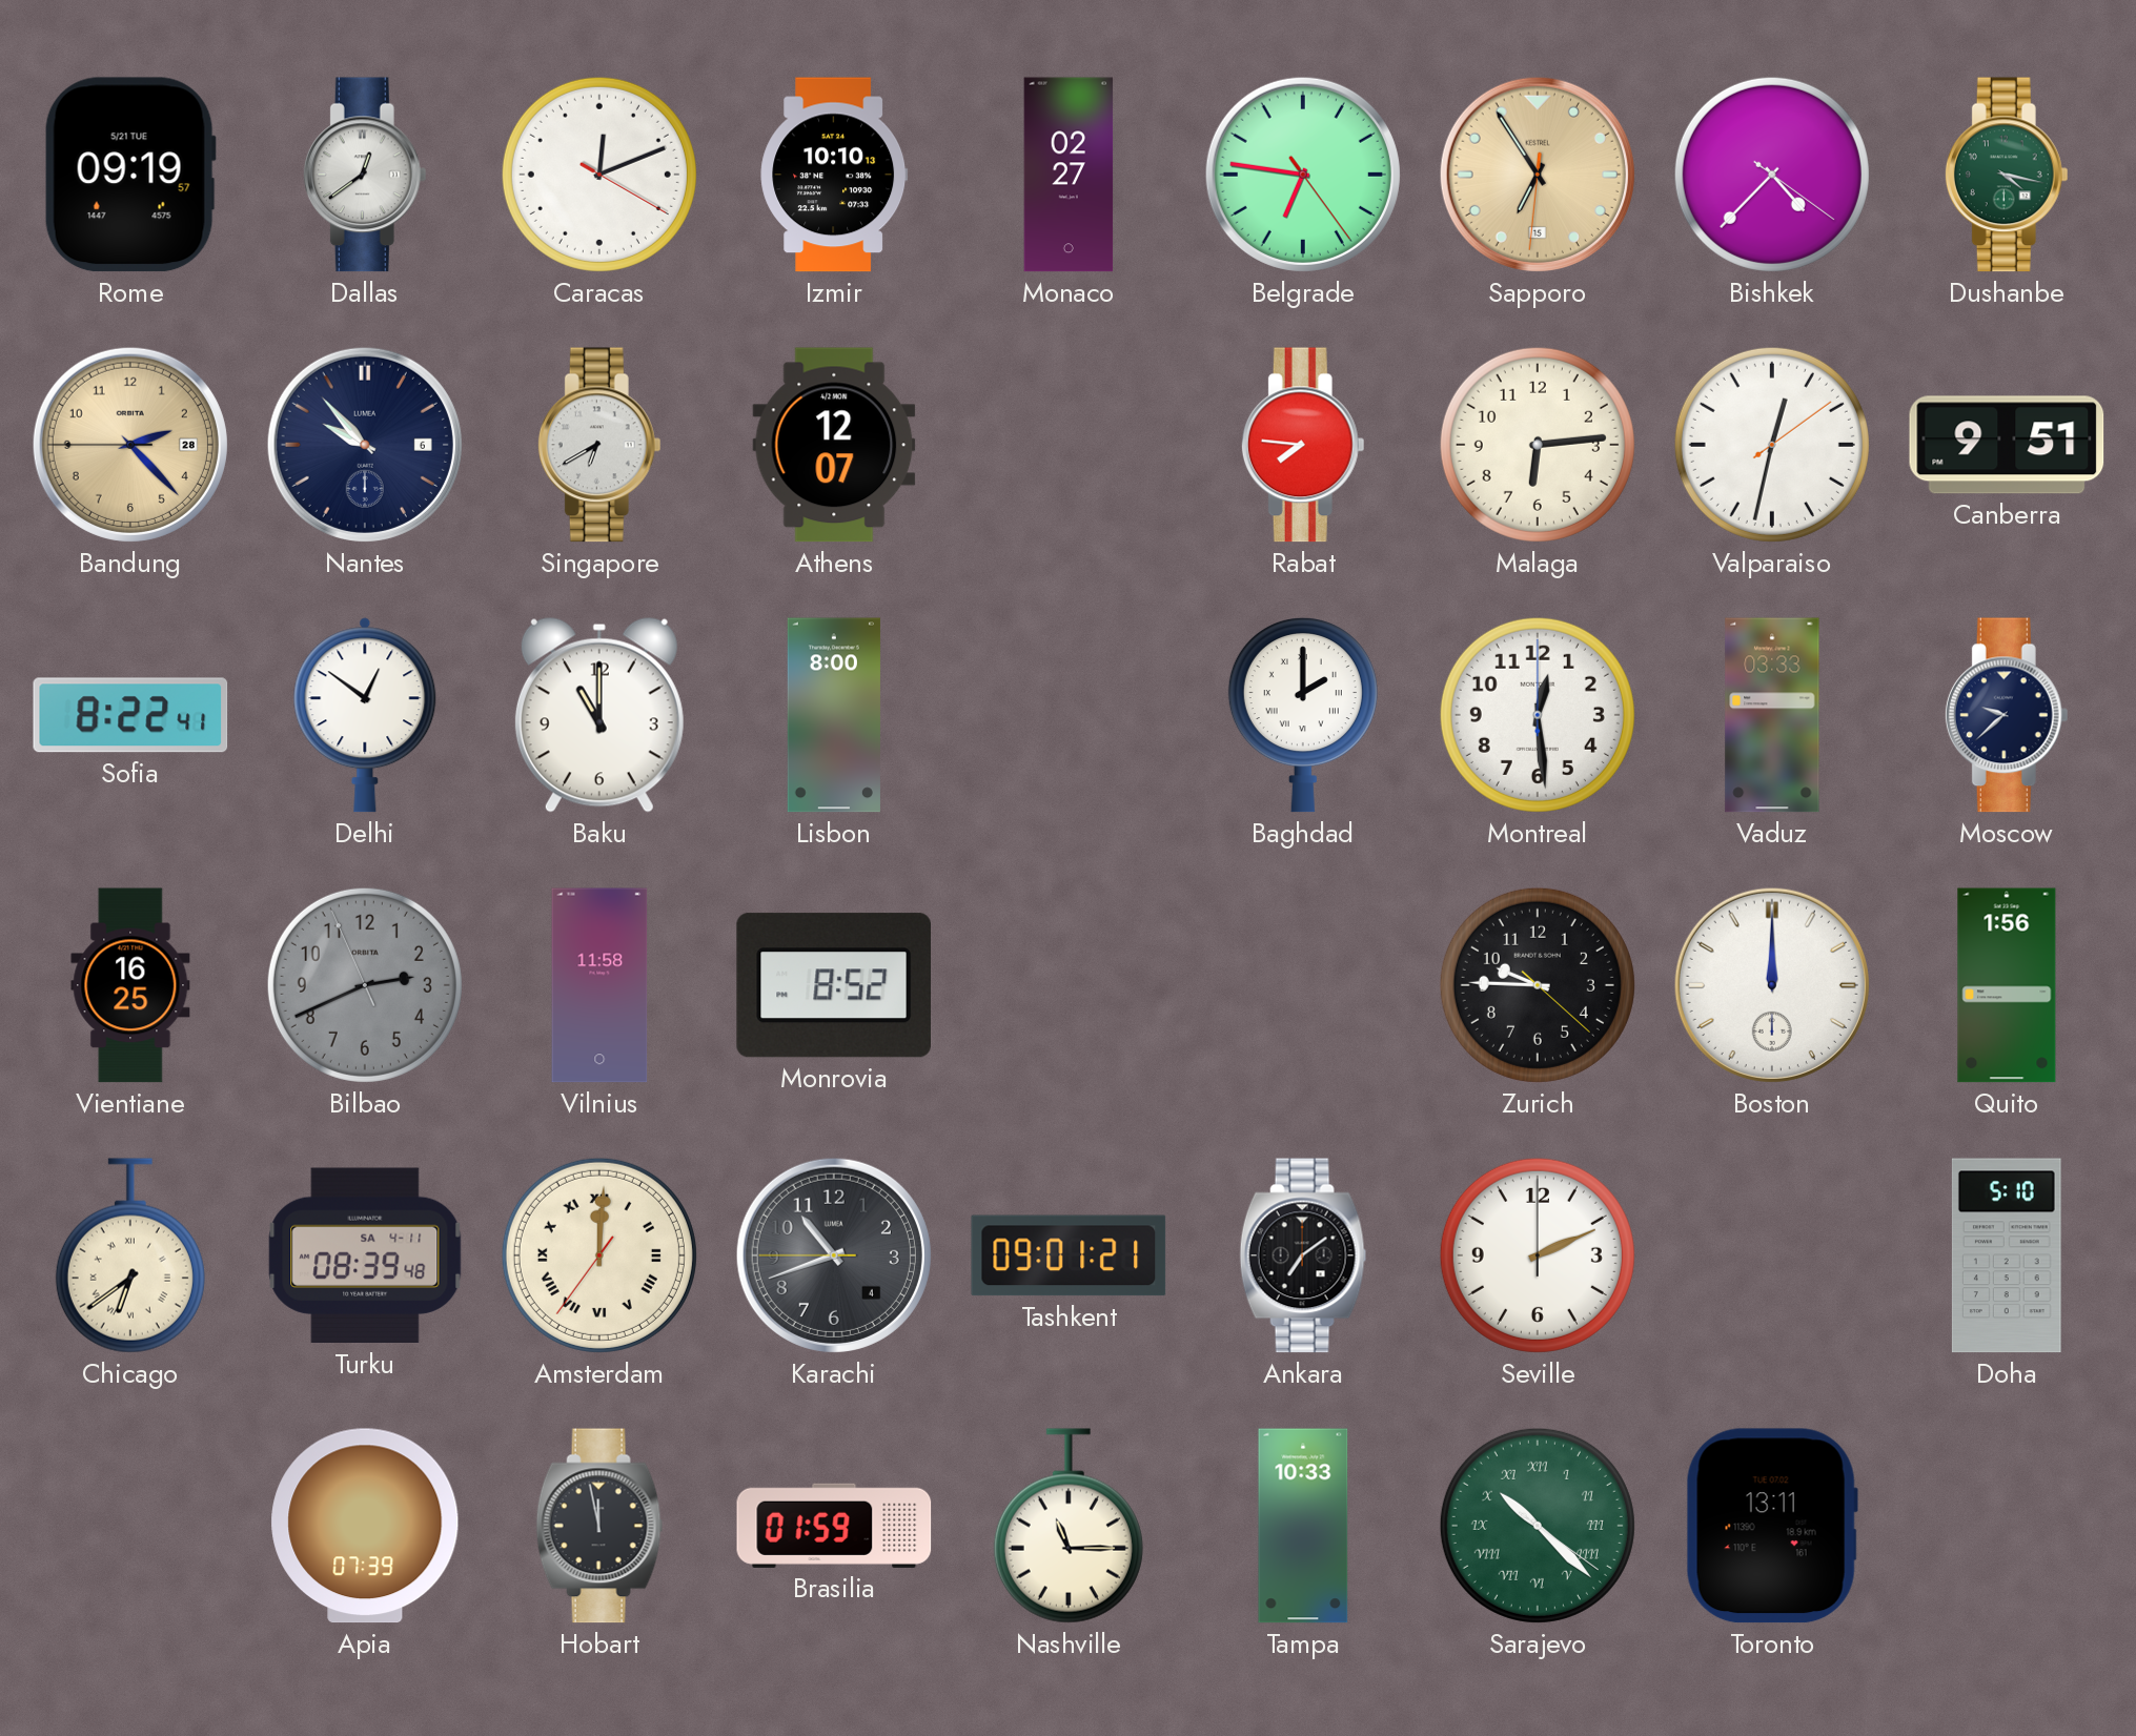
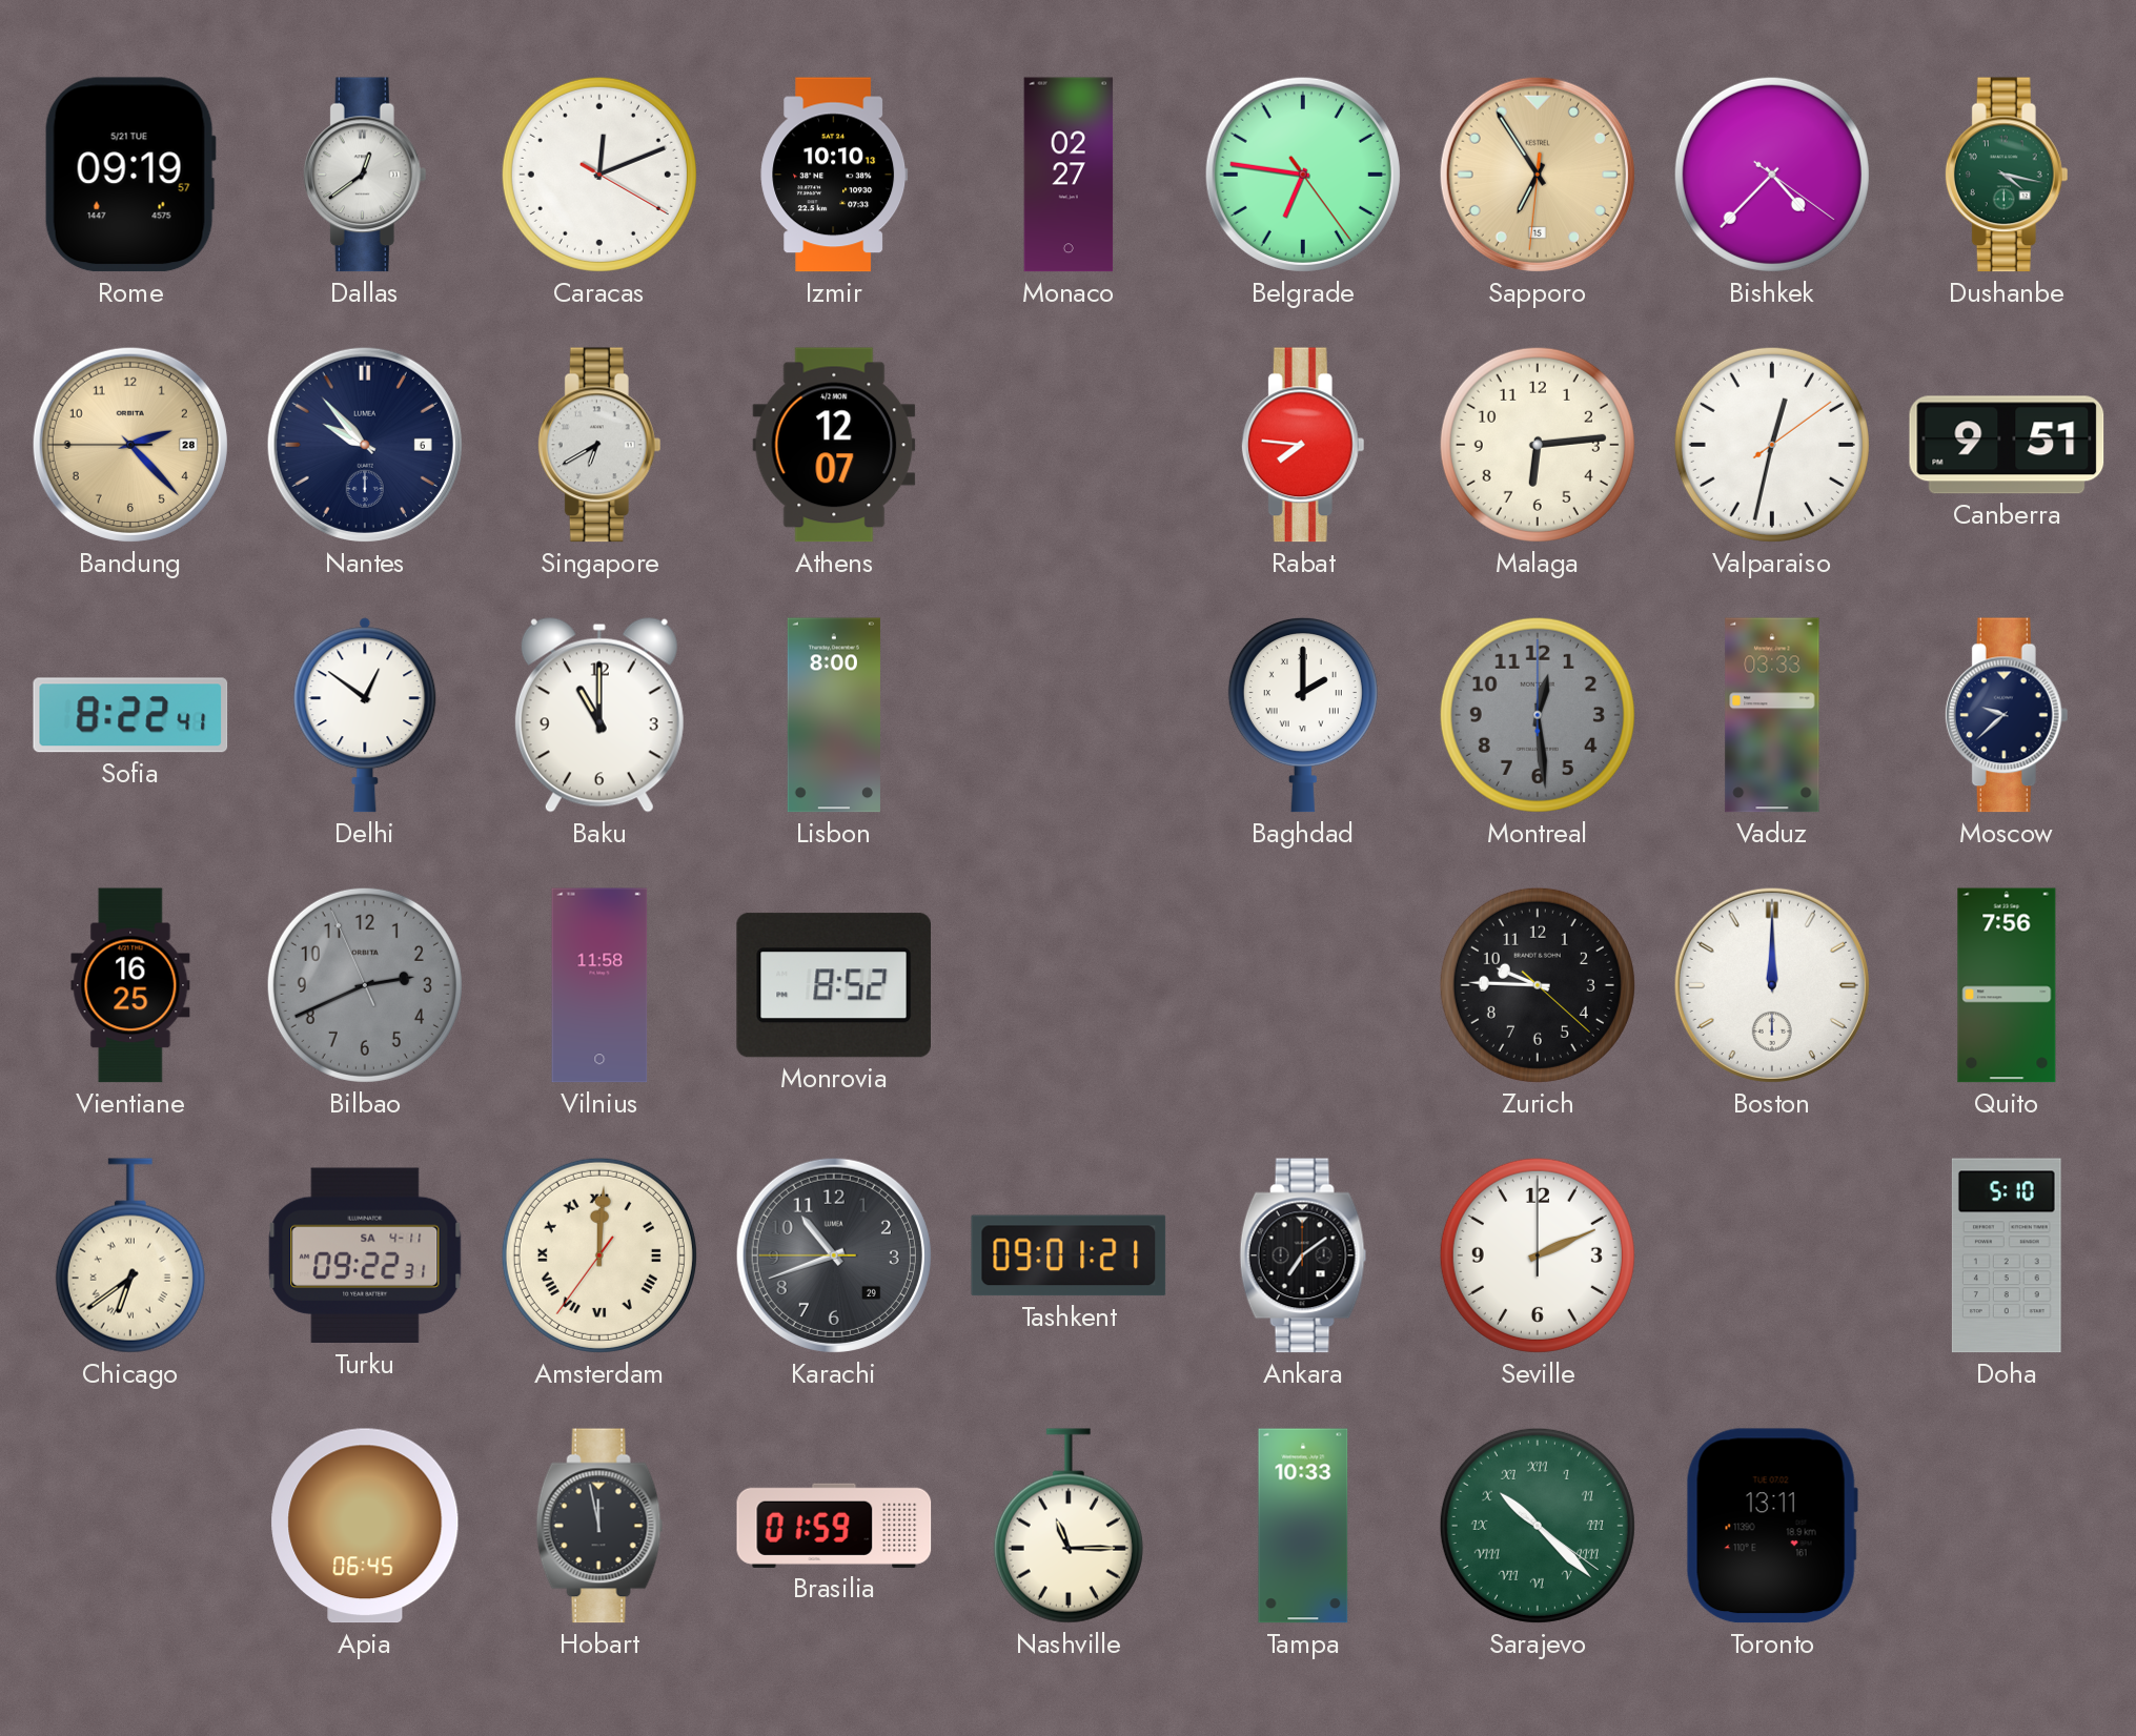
Montreal dial: white -> grey
Quito: 1:56 -> 7:56
Turku: 08:39 -> 09:22
Karachi date: 4 -> 29
Apia: 07:39 -> 06:45
